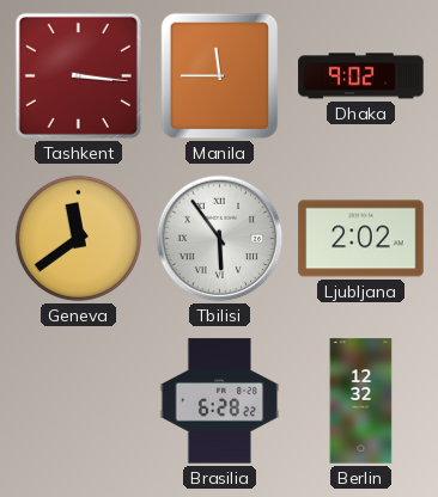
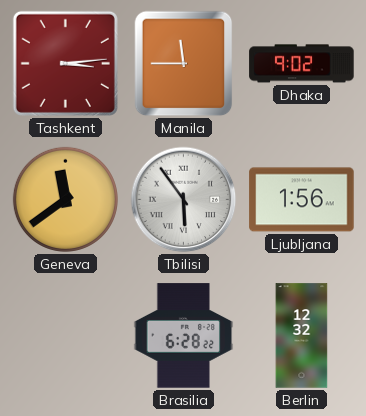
Tashkent: 3:16 -> 3:14
Ljubljana: 2:02 -> 1:56
